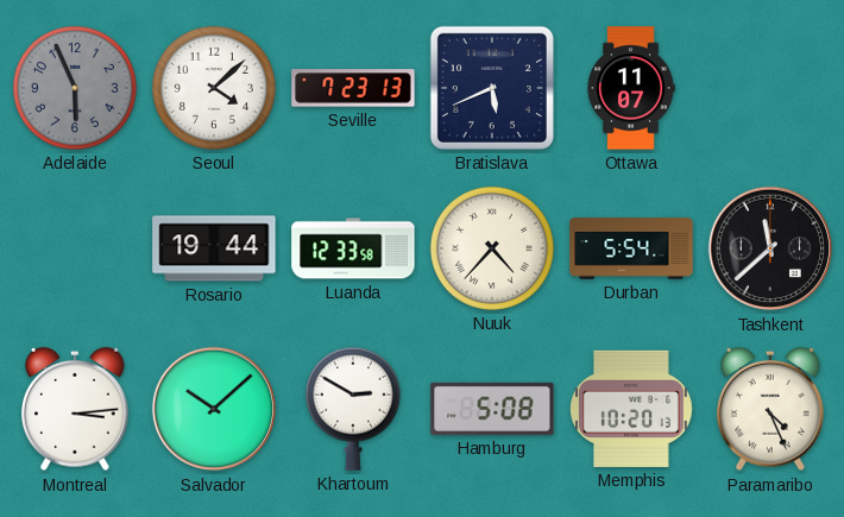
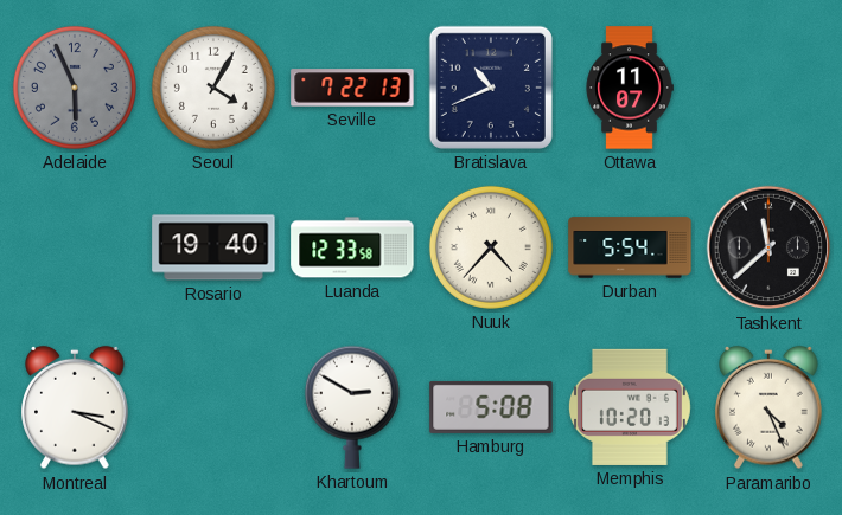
Seoul: 4:08 -> 4:05
Seville: 7:23 -> 7:22
Bratislava: 5:41 -> 10:41
Rosario: 19:44 -> 19:40
Montreal: 3:14 -> 3:19
Salvador: 10:08 -> none
